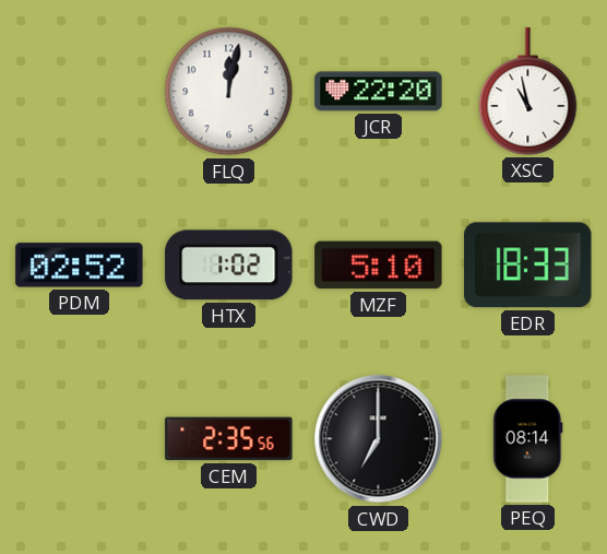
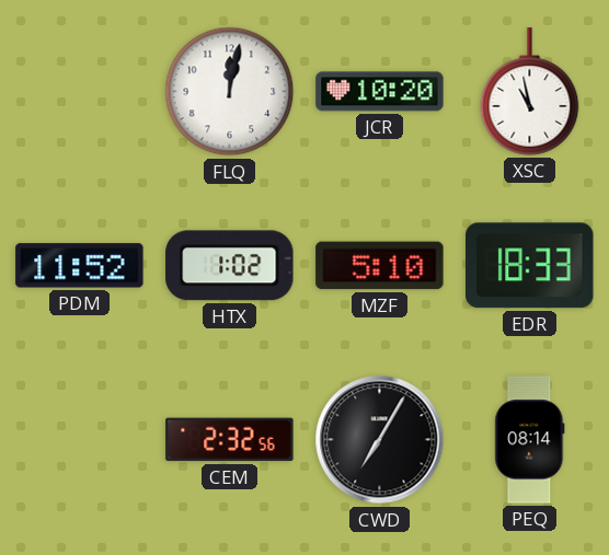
JCR: 22:20 -> 10:20
PDM: 02:52 -> 11:52
CEM: 2:35 -> 2:32
CWD: 7:00 -> 7:05
